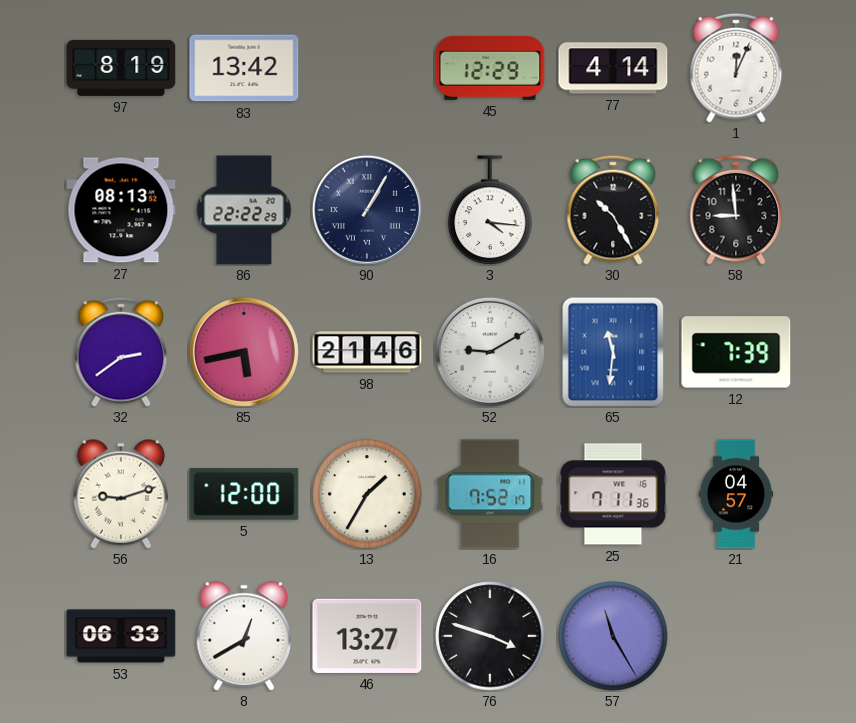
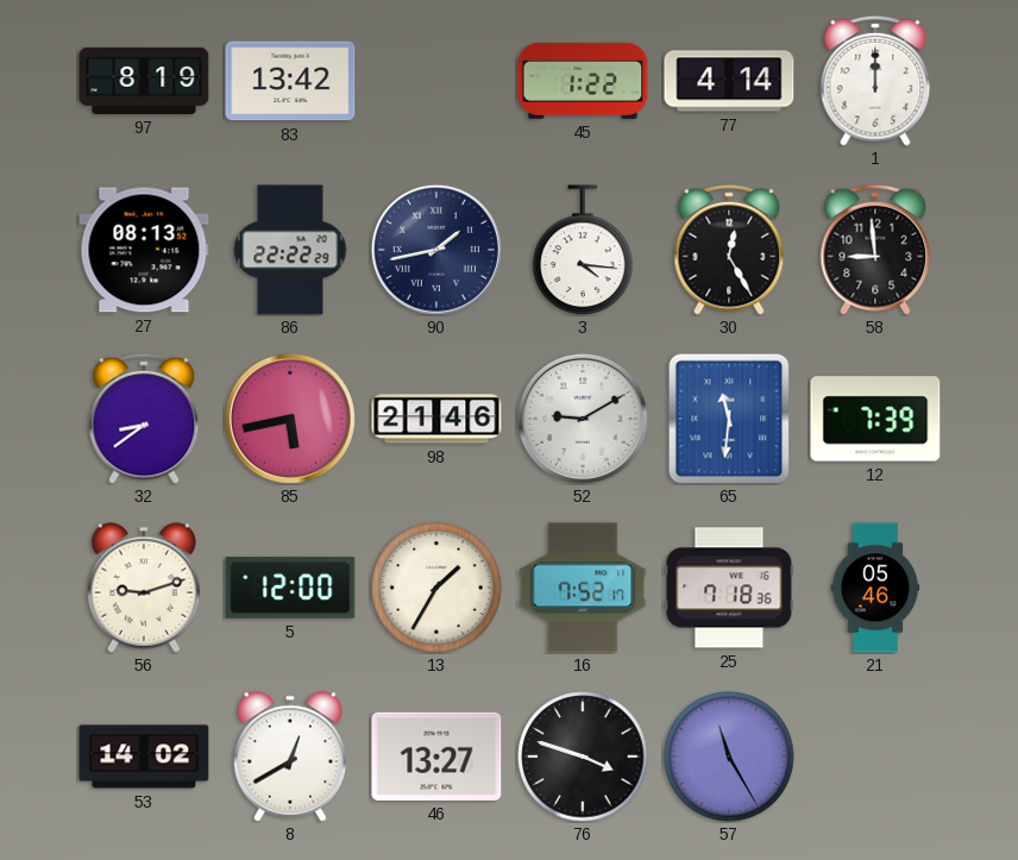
45: 12:29 -> 1:22
1: 12:04 -> 12:00
90: 1:05 -> 1:43
30: 10:25 -> 12:25
32: 2:39 -> 8:39
25: 7:11 -> 7:18
21: 04:57 -> 05:46
53: 06:33 -> 14:02
